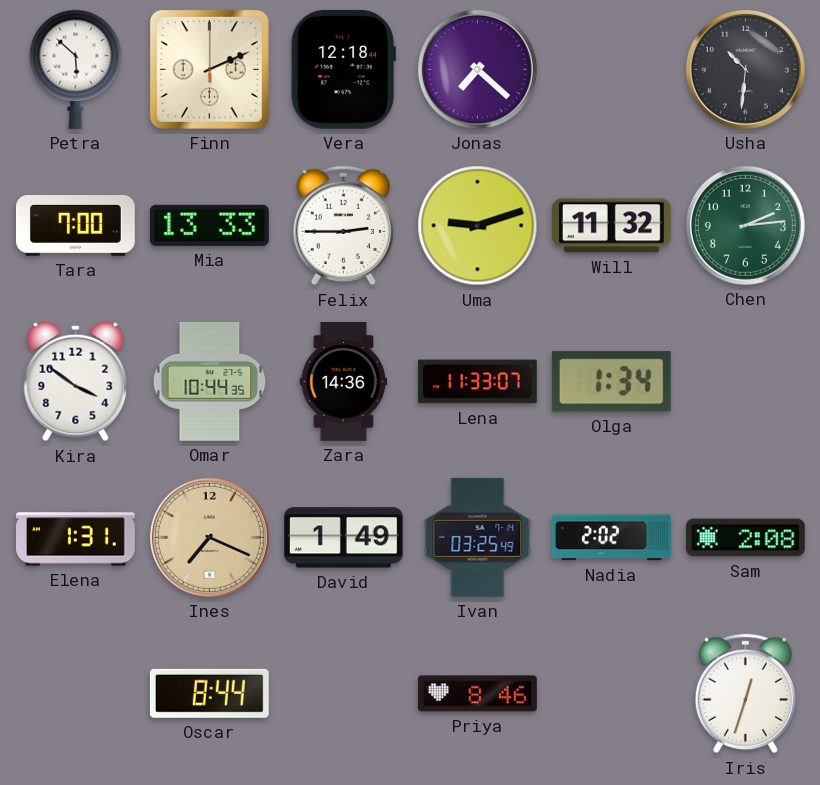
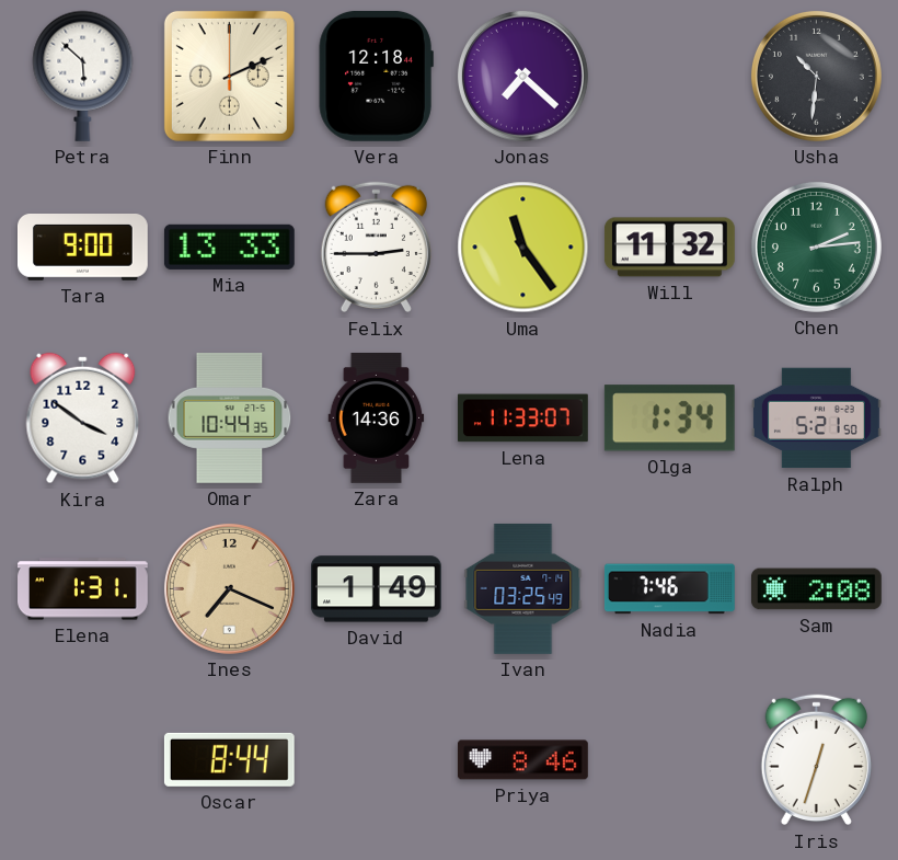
Tara: 7:00 -> 9:00
Uma: 9:12 -> 11:24
Ralph: none -> 5:21
Nadia: 2:02 -> 7:46
